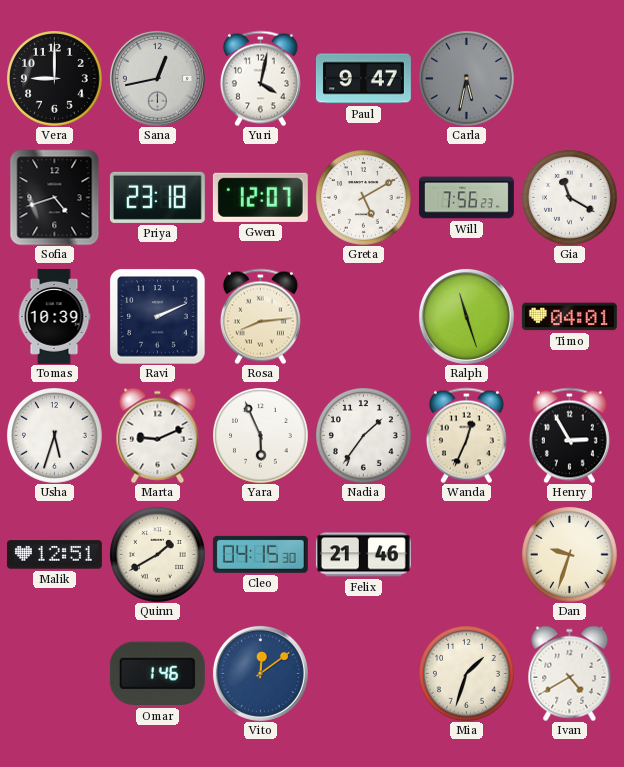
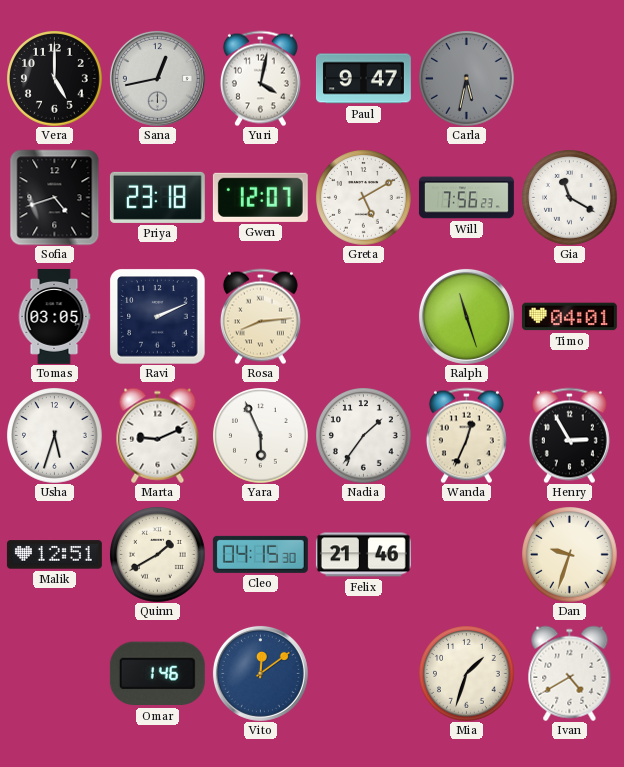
Vera: 9:00 -> 5:00
Tomas: 10:39 -> 03:05
